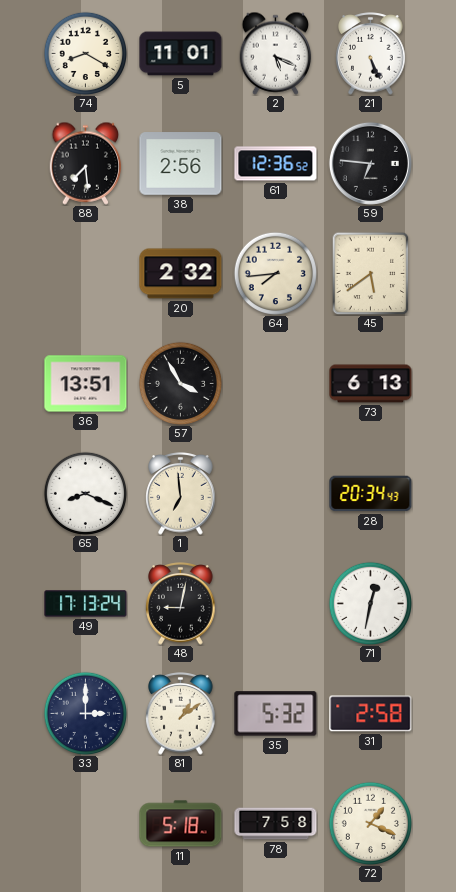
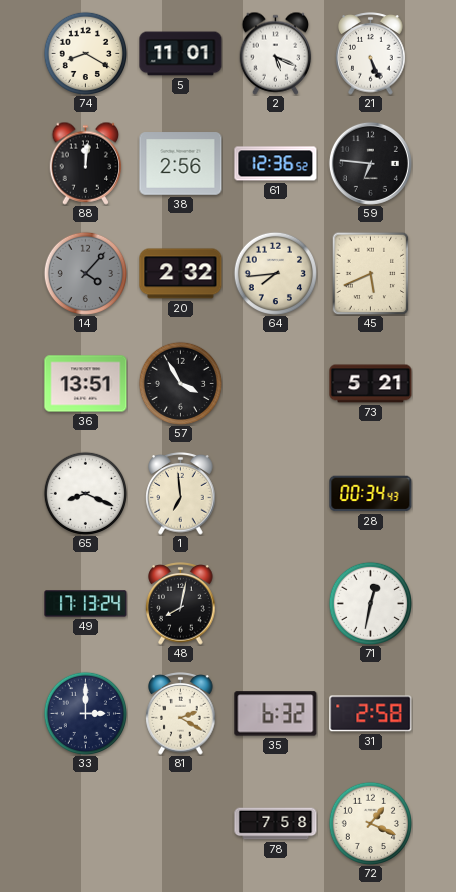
88: 7:29 -> 12:01
14: none -> 4:07
45: 5:39 -> 5:41
73: 6:13 -> 5:21
28: 20:34 -> 00:34
48: 9:02 -> 8:02
81: 1:09 -> 2:20
35: 5:32 -> 6:32
11: 5:18 -> none
